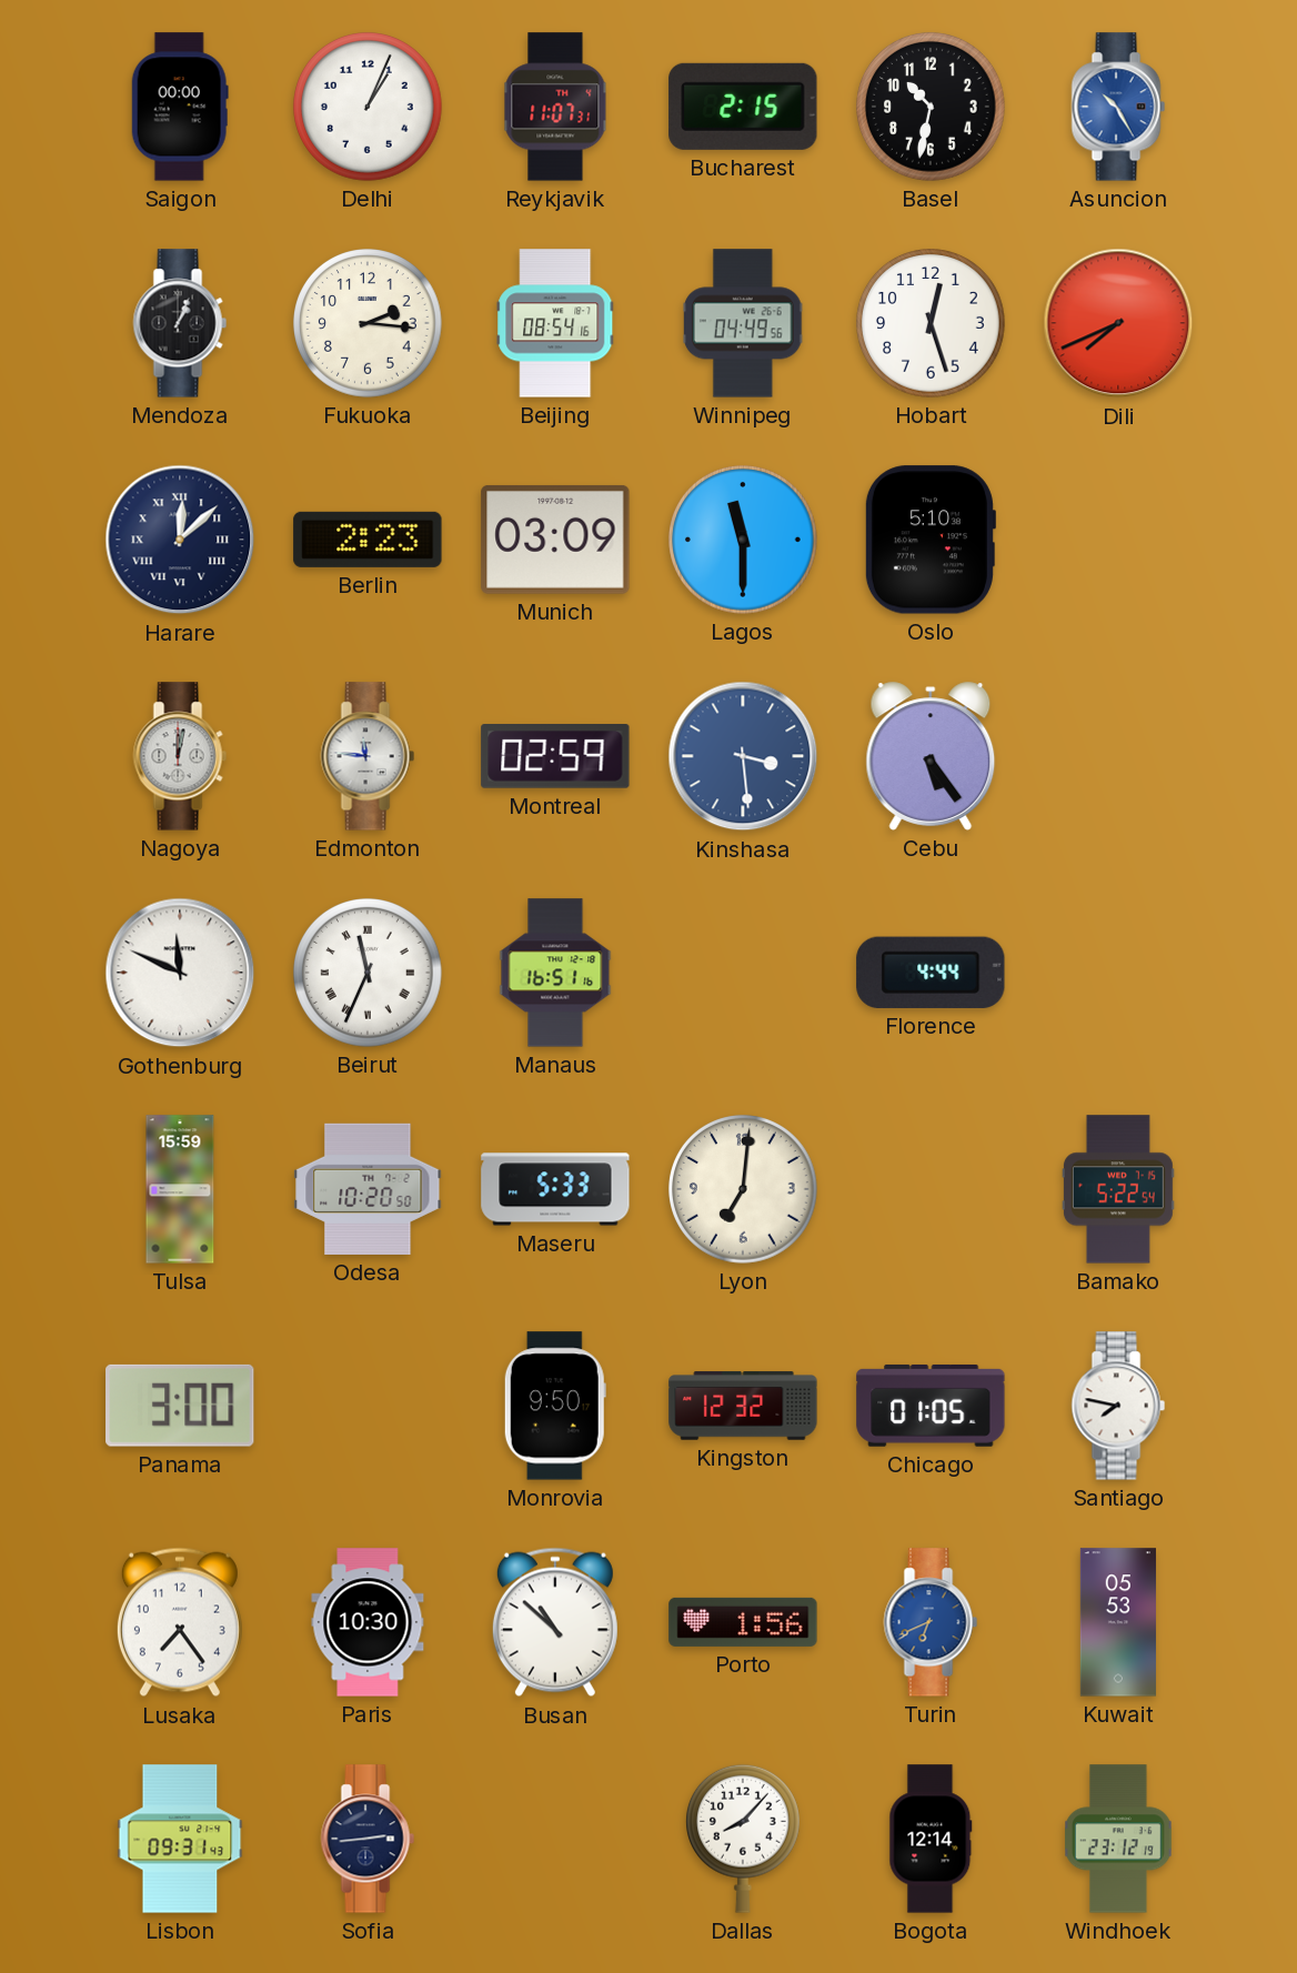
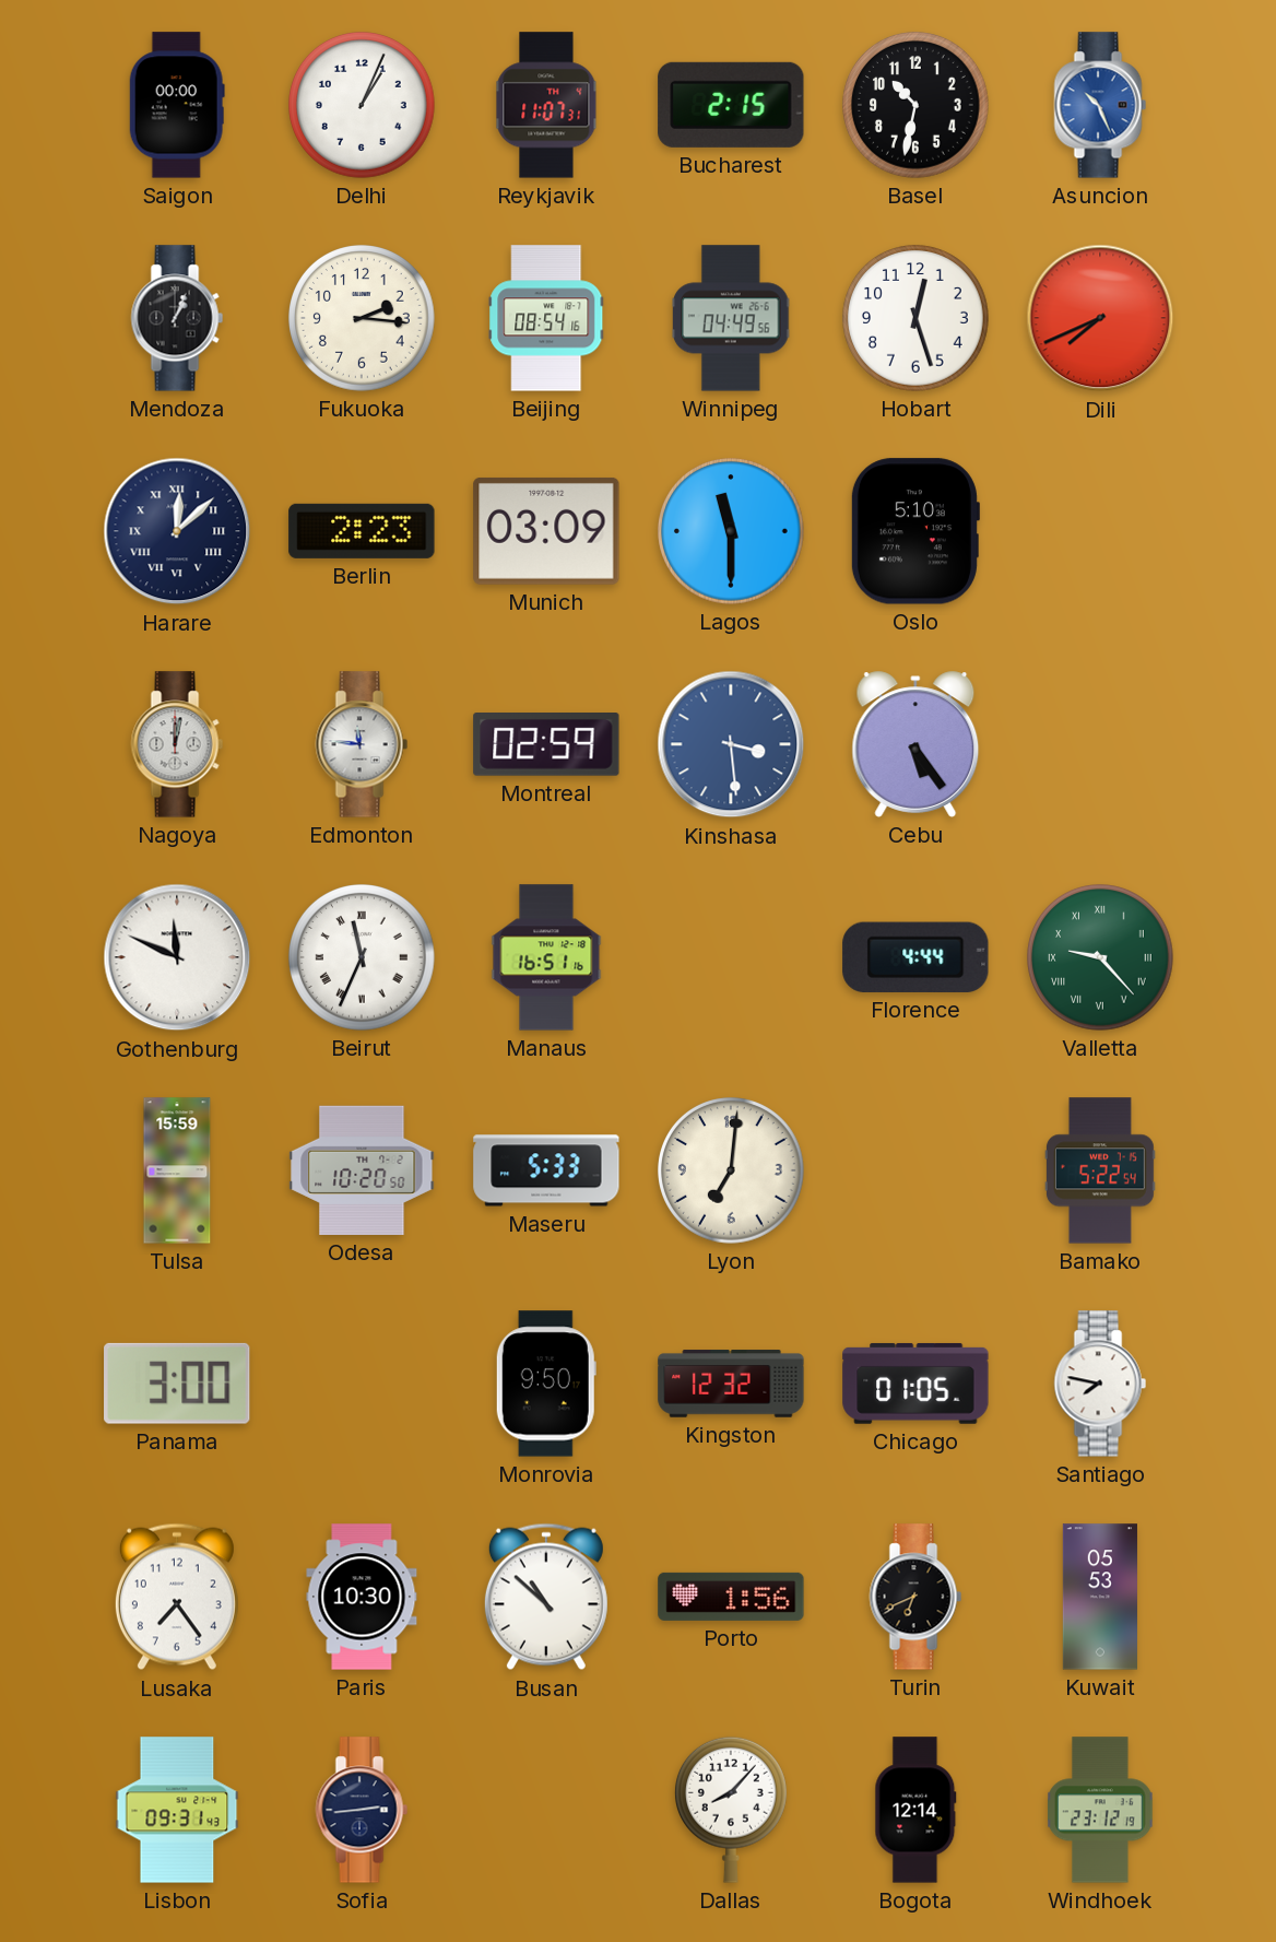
Asuncion: 10:25 -> 10:26
Valletta: none -> 9:23
Turin dial: blue -> black
